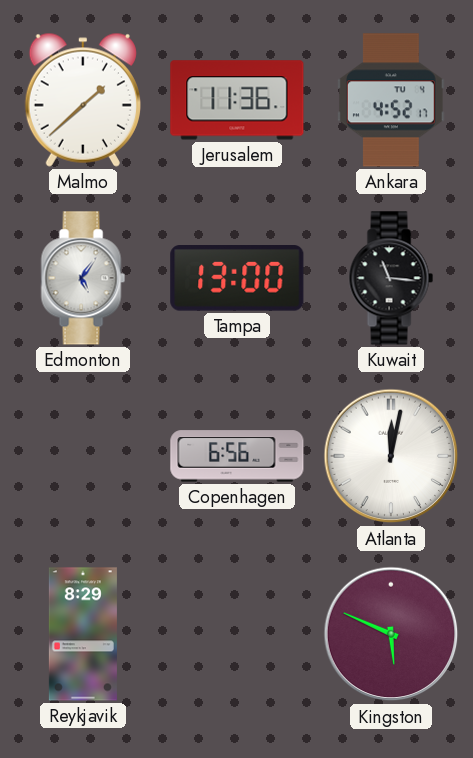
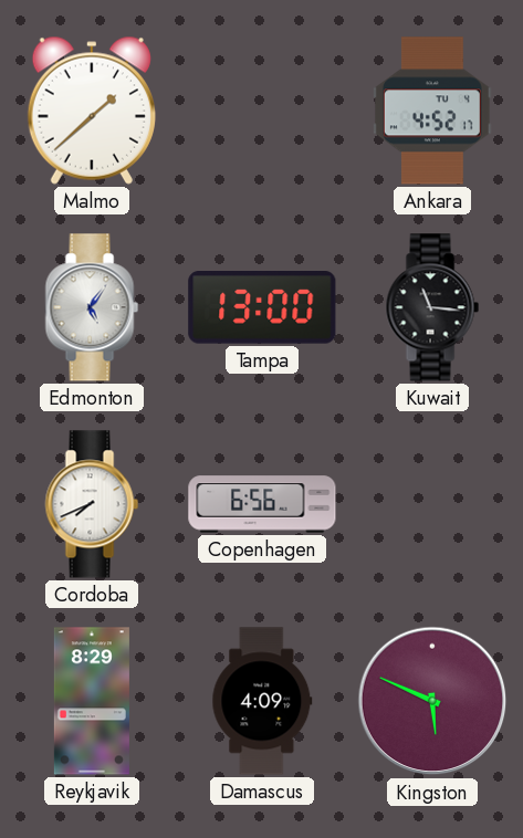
Jerusalem: 11:36 -> none
Cordoba: none -> 7:41
Atlanta: 12:02 -> none
Damascus: none -> 4:09
